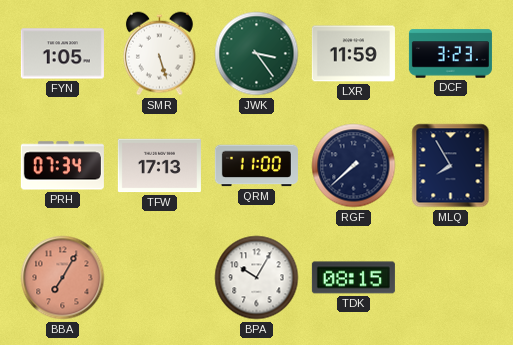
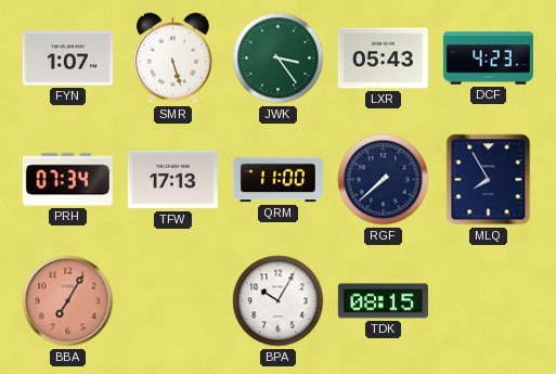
FYN: 1:05 -> 1:07
LXR: 11:59 -> 05:43
DCF: 3:23 -> 4:23
